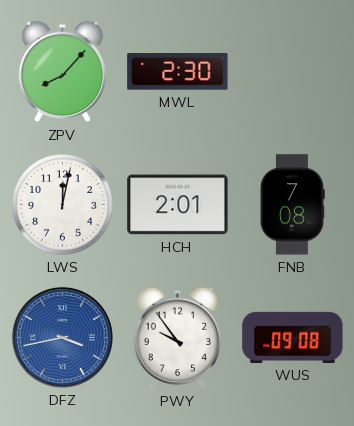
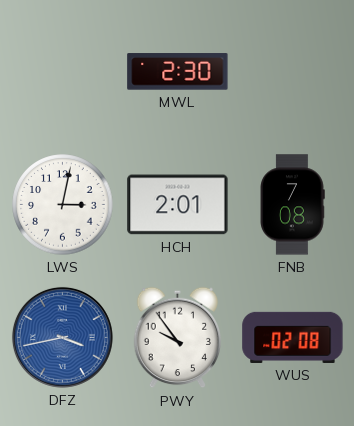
ZPV: 8:07 -> none
LWS: 12:02 -> 3:02
WUS: 09:08 -> 02:08
